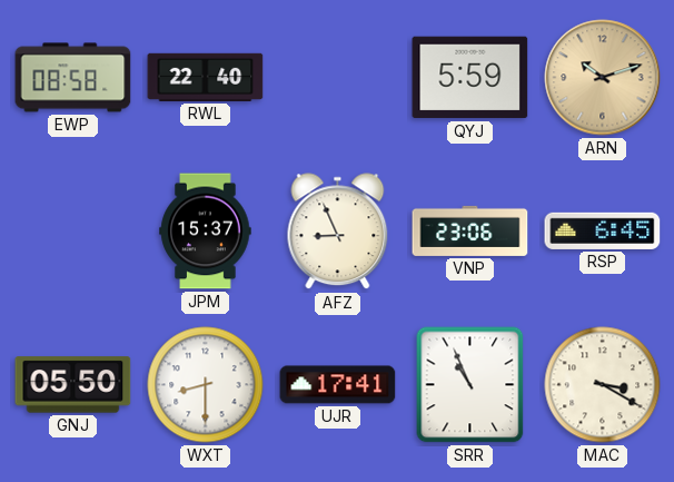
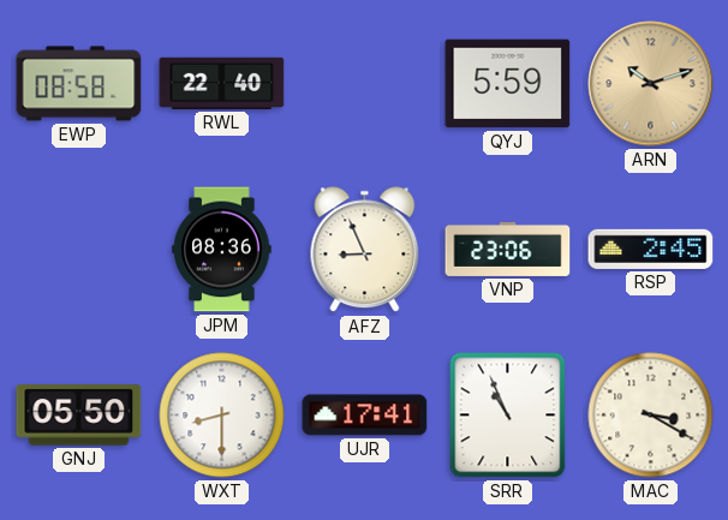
JPM: 15:37 -> 08:36
RSP: 6:45 -> 2:45
